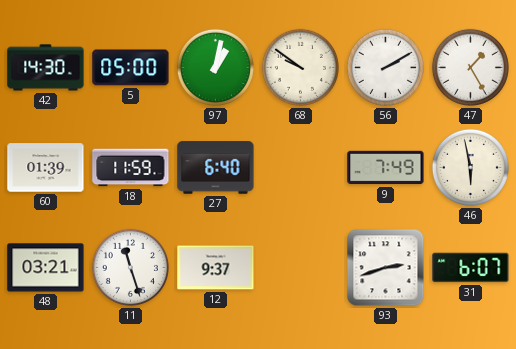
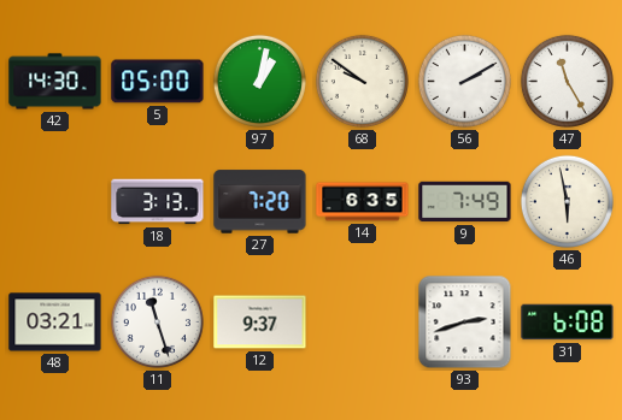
47: 1:25 -> 11:25
60: 01:39 -> none
18: 11:59 -> 3:13
27: 6:40 -> 7:20
14: none -> 6:35
31: 6:07 -> 6:08
